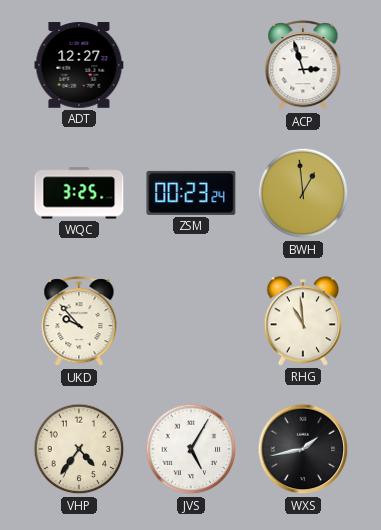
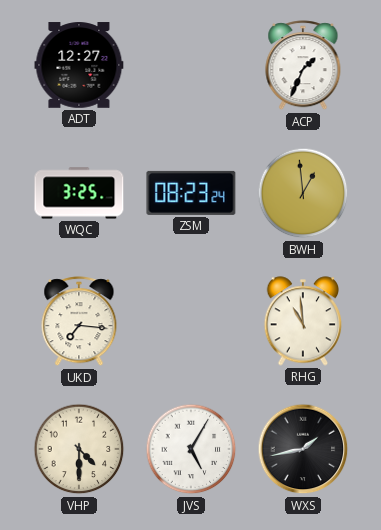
ACP: 2:57 -> 1:34
ZSM: 00:23 -> 08:23
UKD: 9:53 -> 7:16
VHP: 4:36 -> 4:30
